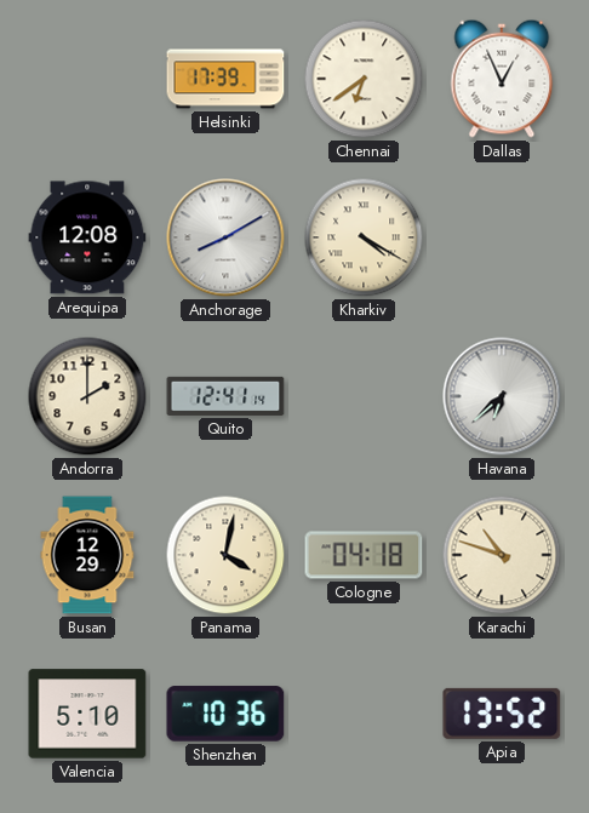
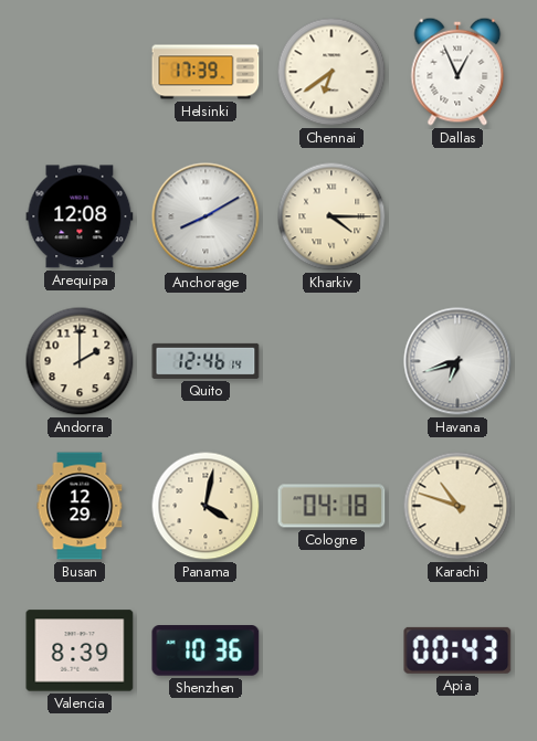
Kharkiv: 4:20 -> 4:15
Quito: 12:41 -> 12:46
Havana: 6:38 -> 6:42
Valencia: 5:10 -> 8:39
Apia: 13:52 -> 00:43
